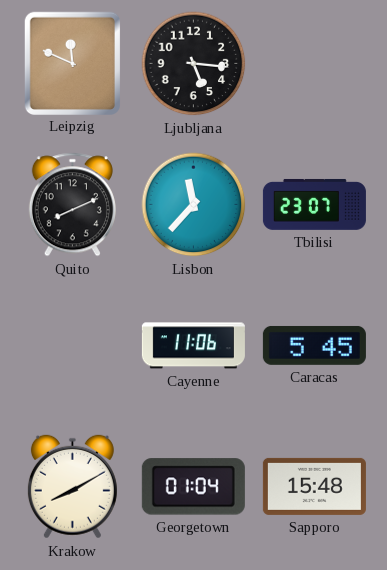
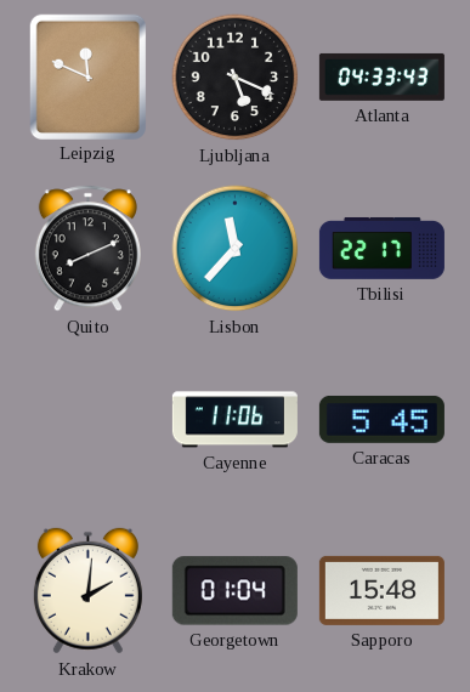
Ljubljana: 5:16 -> 5:19
Atlanta: none -> 04:33
Tbilisi: 23:07 -> 22:17
Krakow: 8:10 -> 2:01
